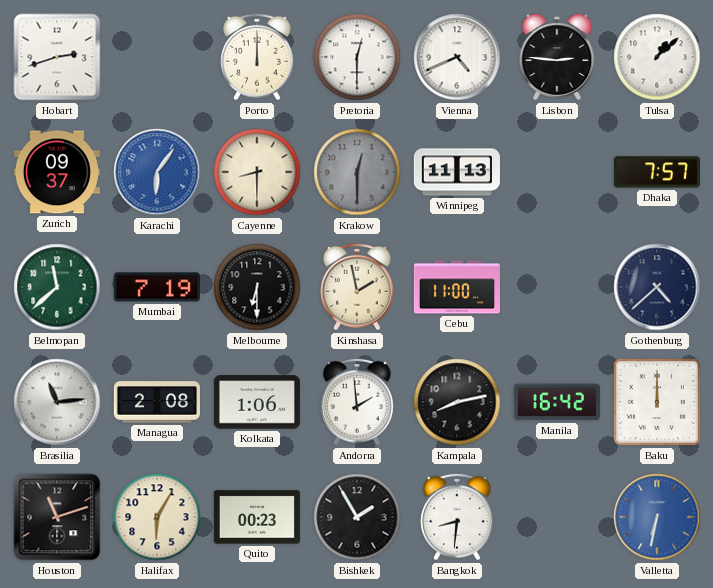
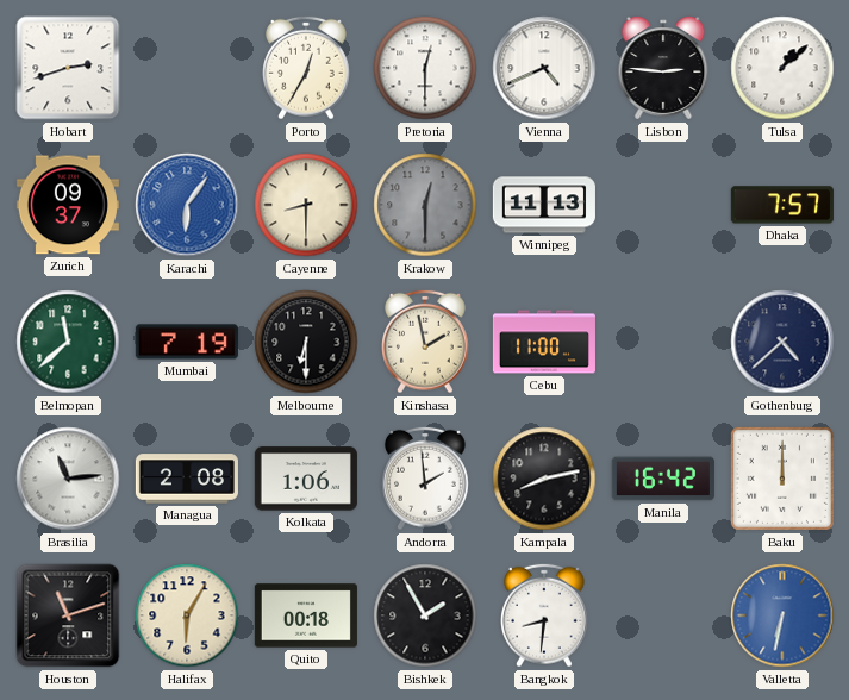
Porto: 12:00 -> 12:35
Quito: 00:23 -> 00:18
